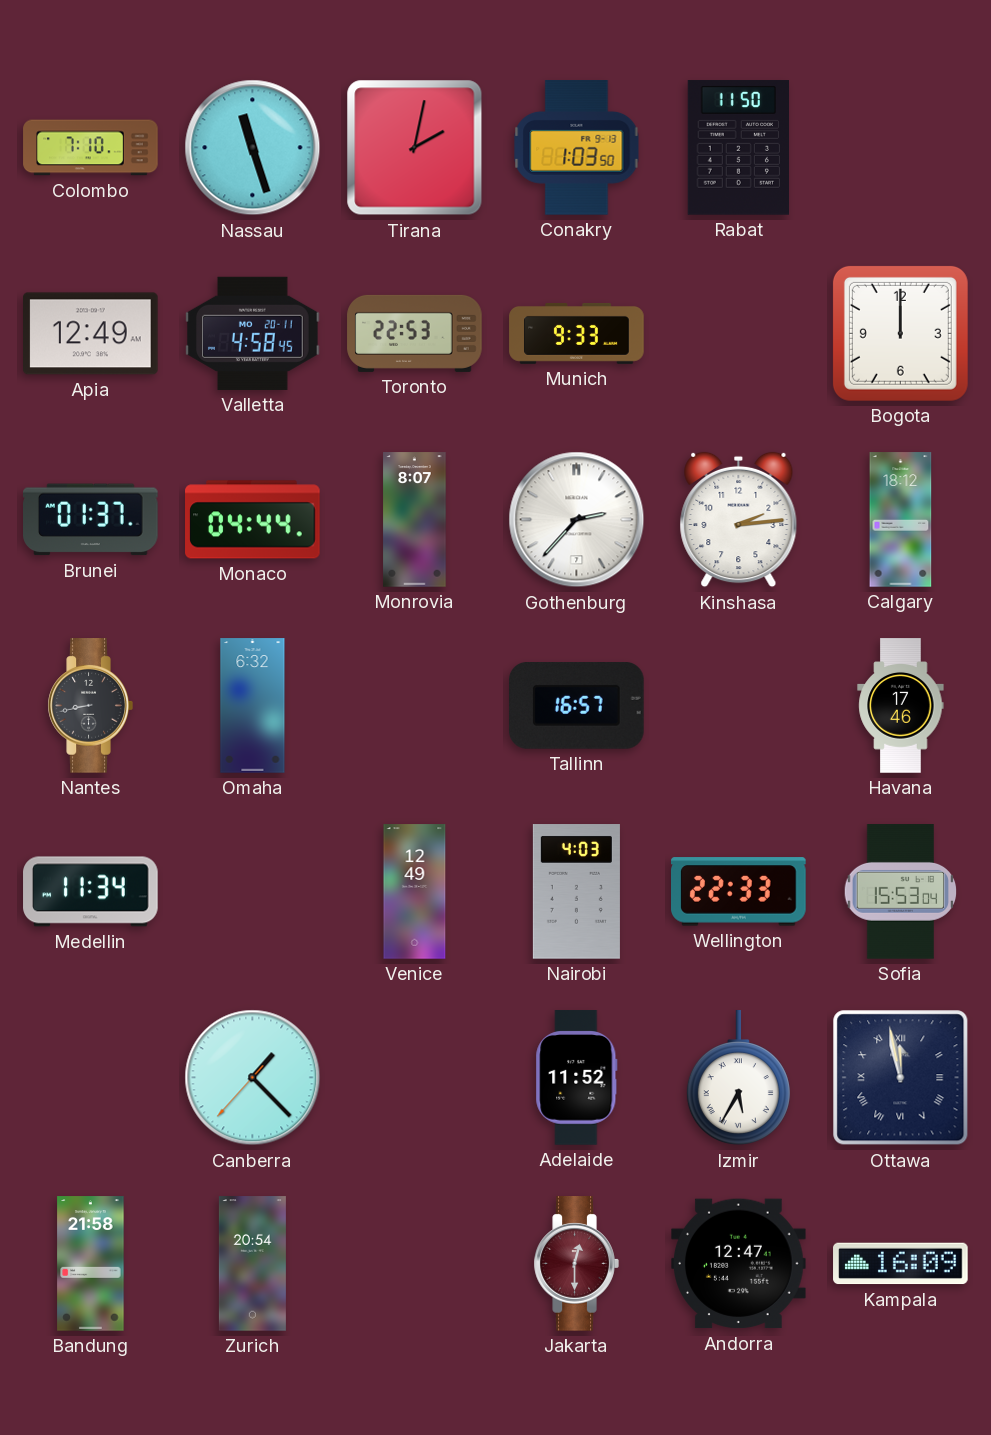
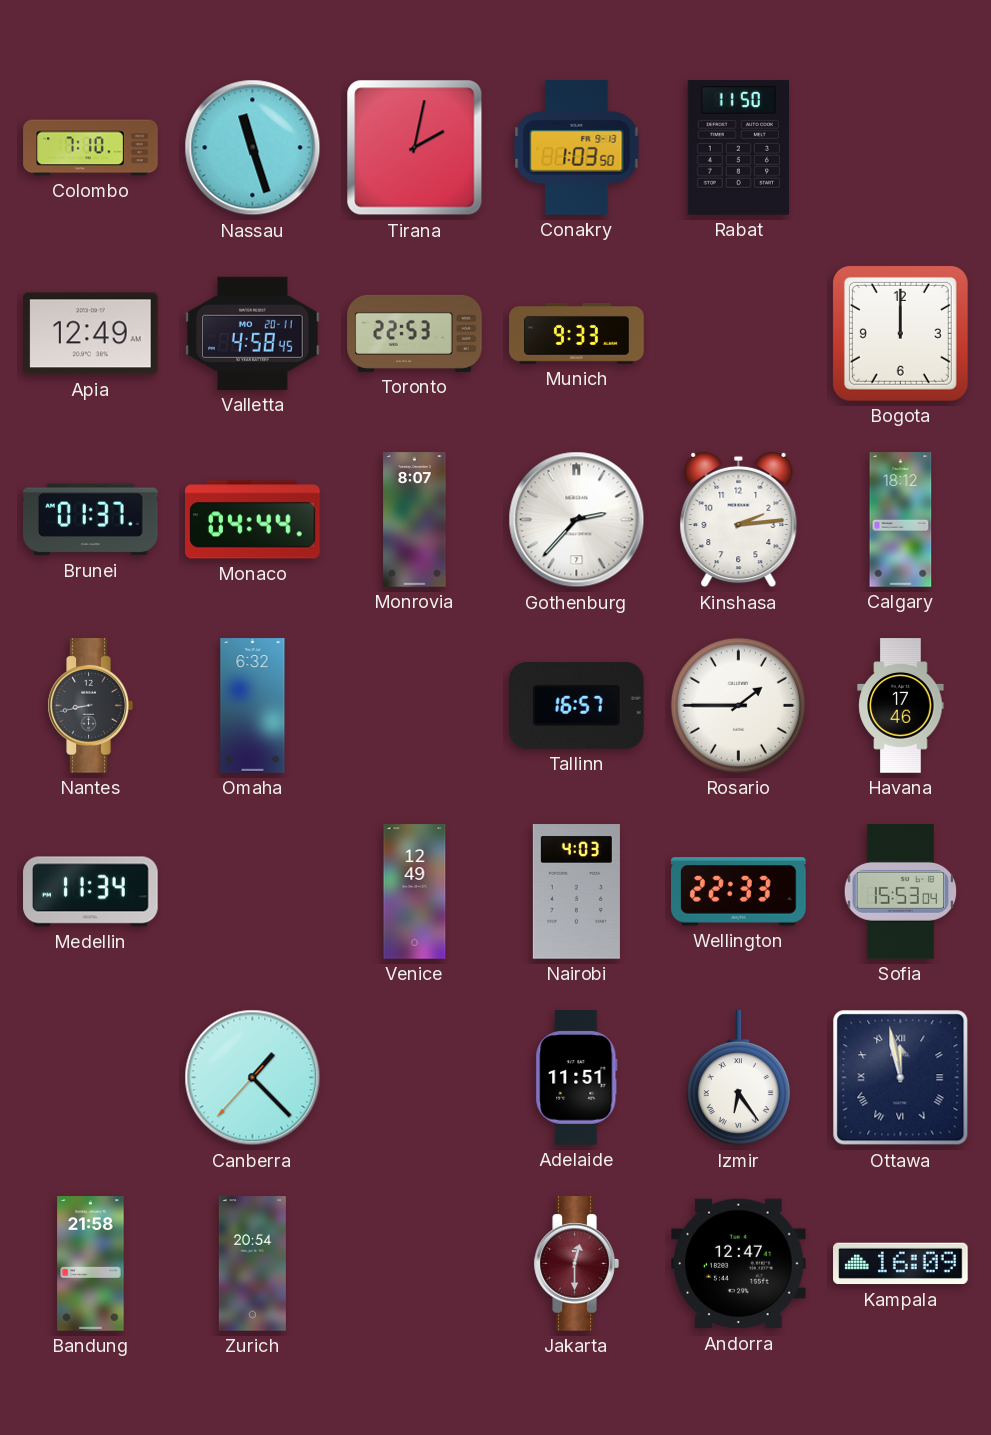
Rosario: none -> 1:45
Adelaide: 11:52 -> 11:51
Izmir: 5:35 -> 6:24
